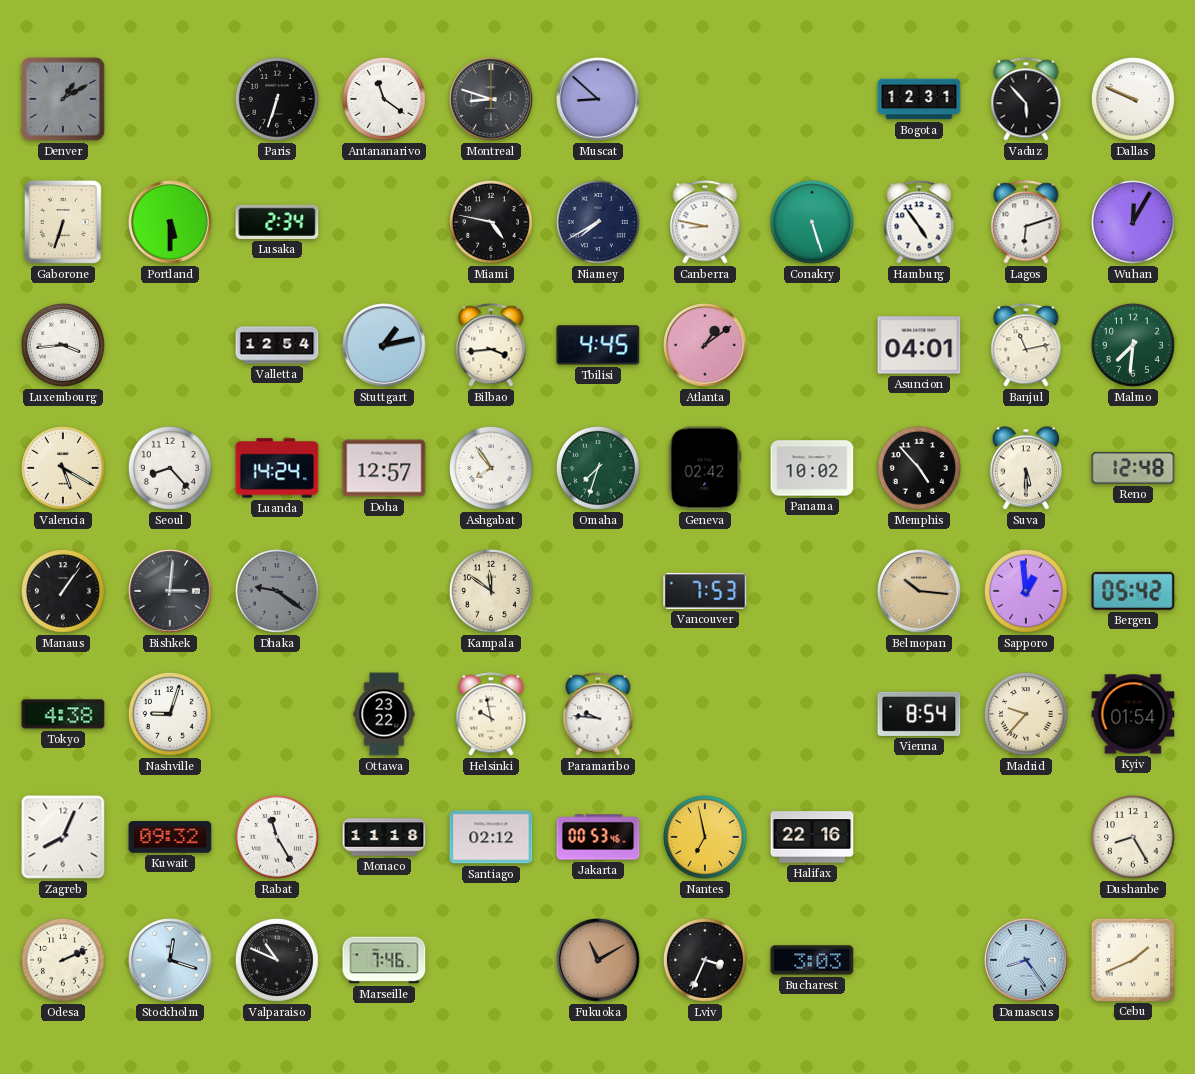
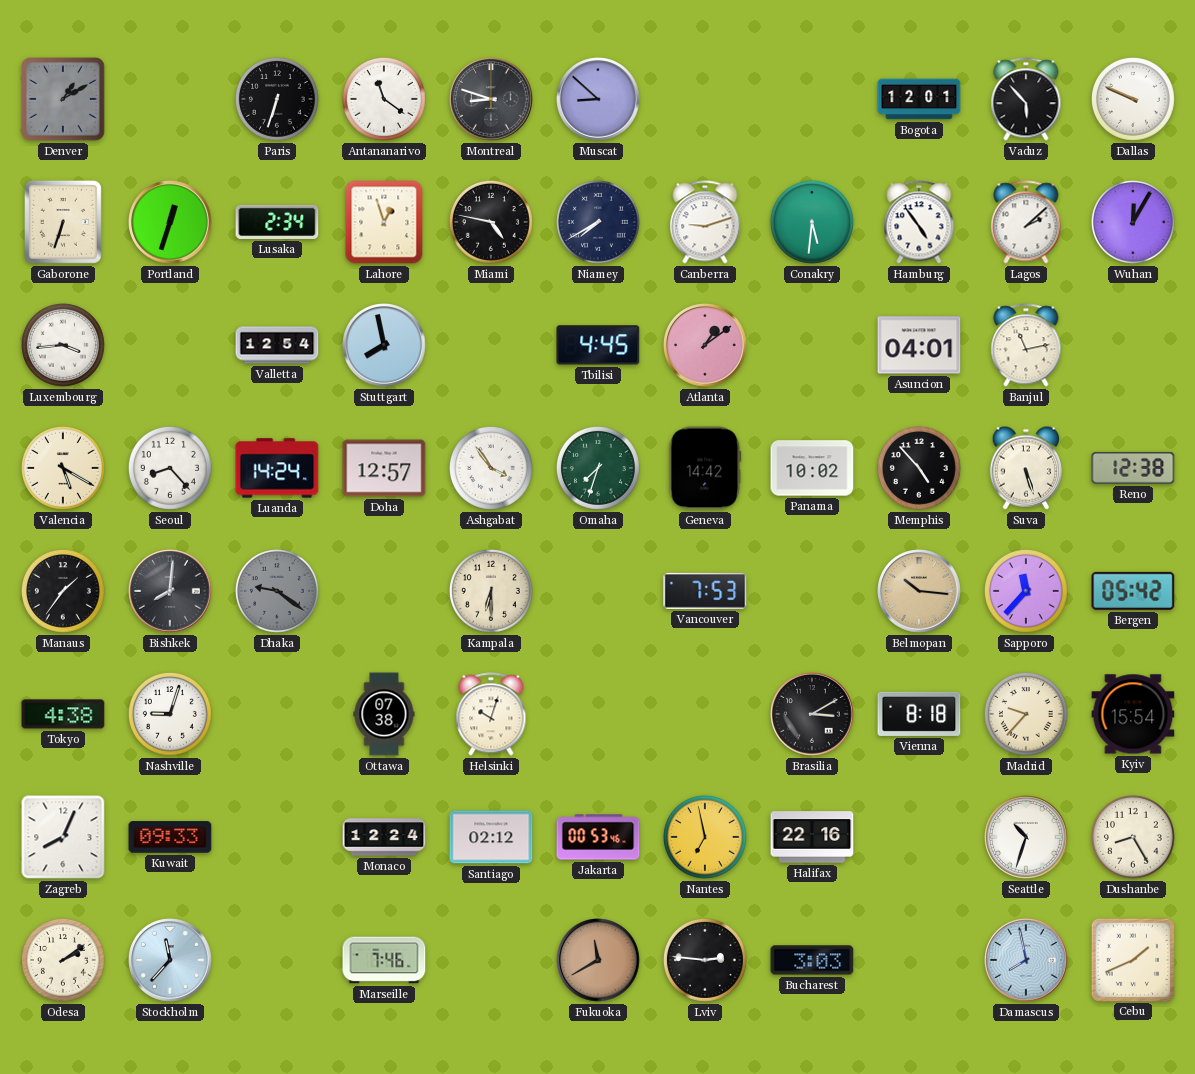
Bogota: 12:31 -> 12:01
Portland: 5:30 -> 12:33
Lahore: none -> 12:57
Canberra: 8:47 -> 9:12
Conakry: 5:27 -> 5:31
Lagos: 6:12 -> 2:08
Stuttgart: 1:13 -> 7:58
Bilbao: 3:44 -> none
Malmo: 7:31 -> none
Ashgabat: 7:54 -> 3:54
Geneva: 02:42 -> 14:42
Suva: 5:30 -> 5:27
Reno: 12:48 -> 12:38
Manaus: 1:06 -> 1:36
Bishkek: 3:01 -> 8:01
Kampala: 11:51 -> 6:30
Sapporo: 12:59 -> 11:37
Ottawa: 23:22 -> 07:38
Helsinki: 9:58 -> 10:03
Paramaribo: 9:46 -> none
Brasilia: none -> 3:10
Vienna: 8:54 -> 8:18
Kyiv: 01:54 -> 15:54
Kuwait: 09:32 -> 09:33
Rabat: 11:25 -> none
Monaco: 11:18 -> 12:24
Seattle: none -> 10:33
Odesa: 2:11 -> 2:09
Stockholm: 12:18 -> 11:37
Valparaiso: 10:49 -> none
Fukuoka: 11:10 -> 11:40
Lviv: 3:34 -> 2:46
Damascus: 8:24 -> 7:58
